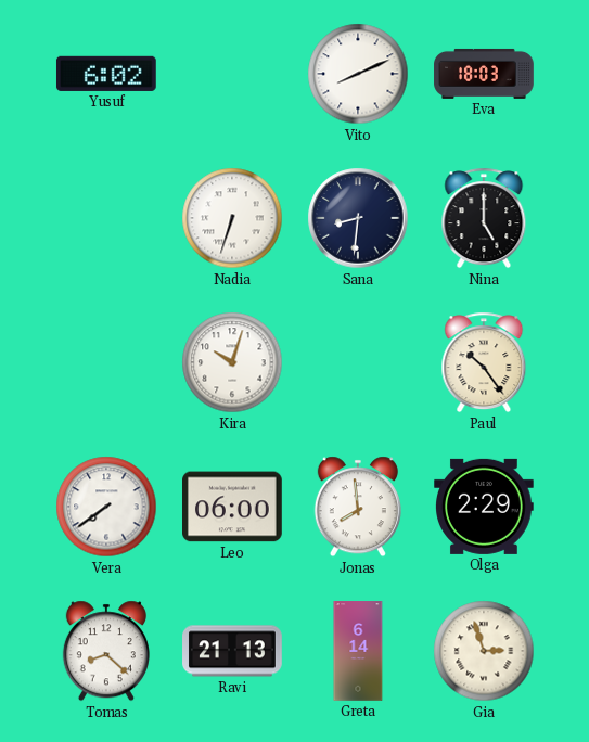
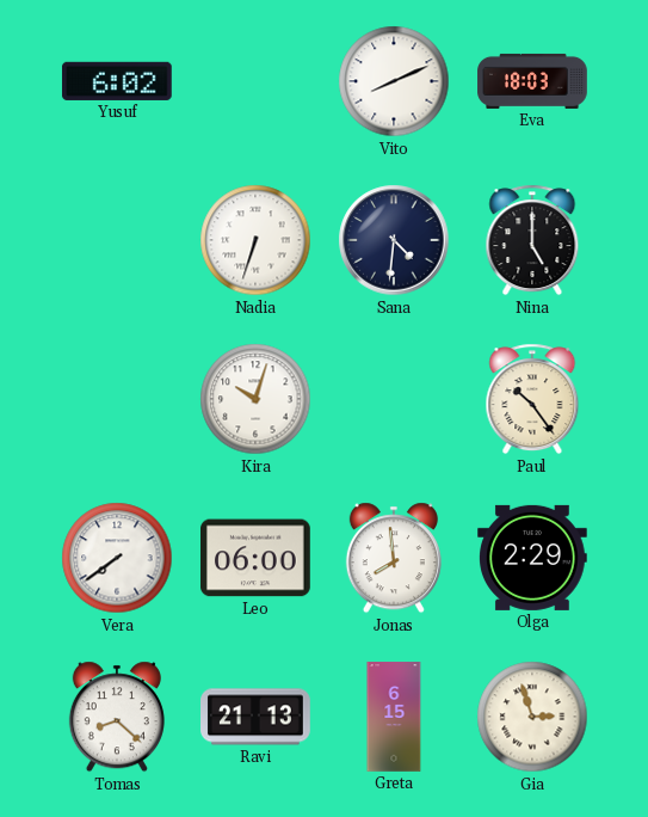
Sana: 8:31 -> 4:31
Greta: 6:14 -> 6:15
